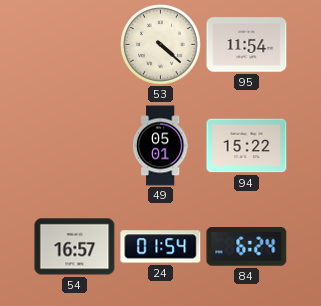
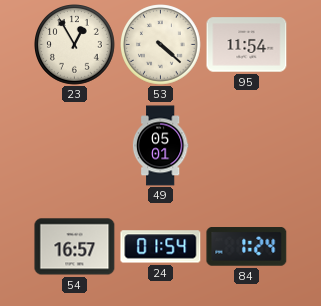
23: none -> 12:55
94: 15:22 -> none
84: 6:24 -> 1:24
